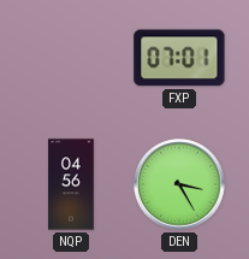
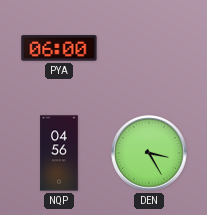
PYA: none -> 06:00
FXP: 07:01 -> none
